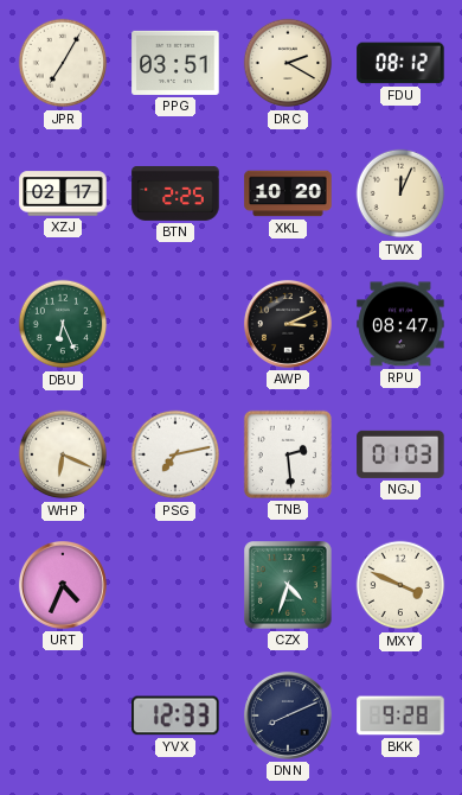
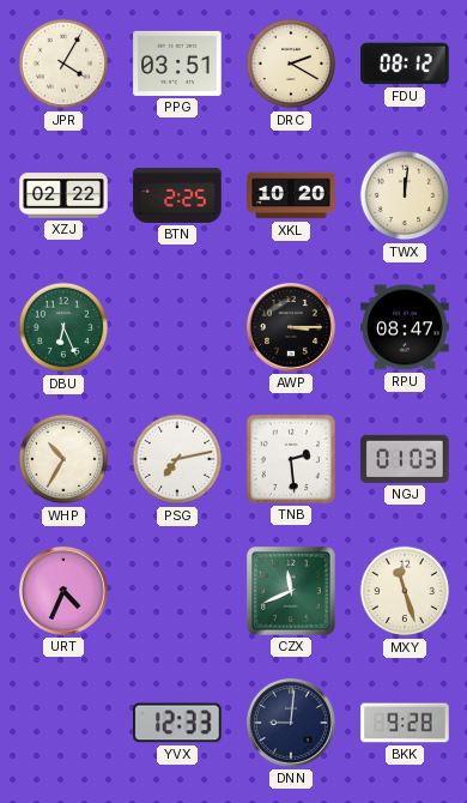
JPR: 7:05 -> 4:05
XZJ: 02:17 -> 02:22
TWX: 12:04 -> 12:01
AWP: 3:11 -> 3:15
WHP: 6:19 -> 10:35
CZX: 4:33 -> 11:41
MXY: 3:49 -> 11:27
DNN: 8:11 -> 9:01
